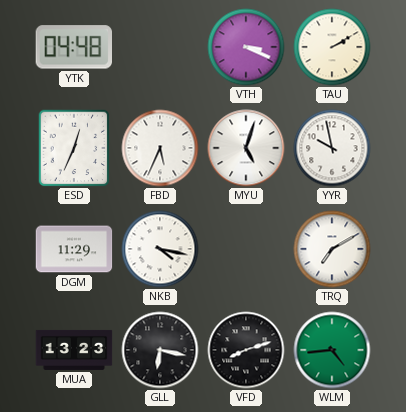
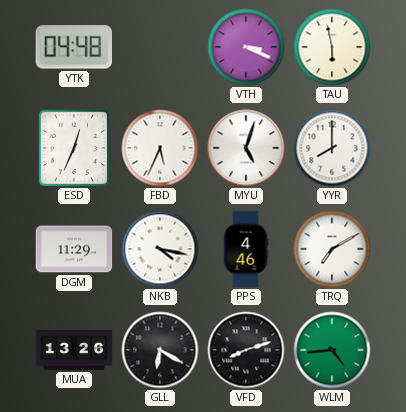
TAU: 2:10 -> 5:58
YYR: 9:58 -> 8:00
PPS: none -> 4:46
MUA: 13:23 -> 13:26
GLL: 6:17 -> 6:20
